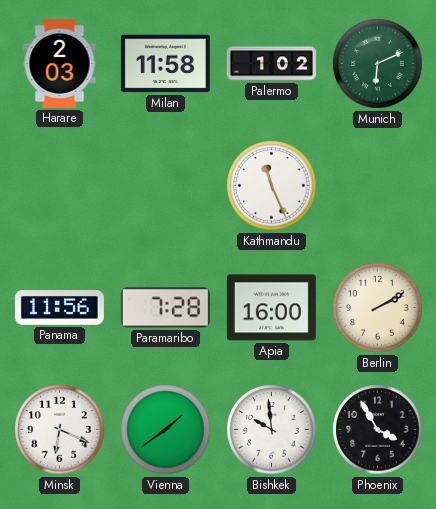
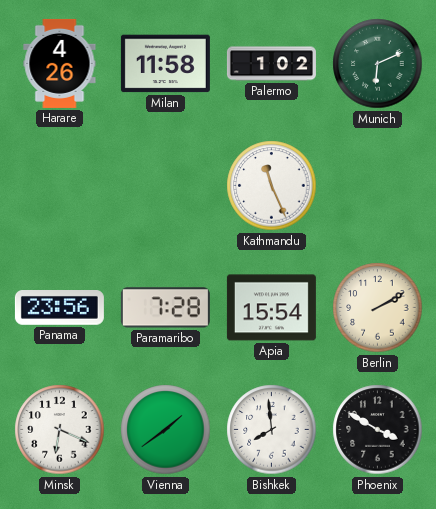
Harare: 2:03 -> 4:26
Panama: 11:56 -> 23:56
Apia: 16:00 -> 15:54
Bishkek: 9:59 -> 7:59
Phoenix: 3:55 -> 3:50
